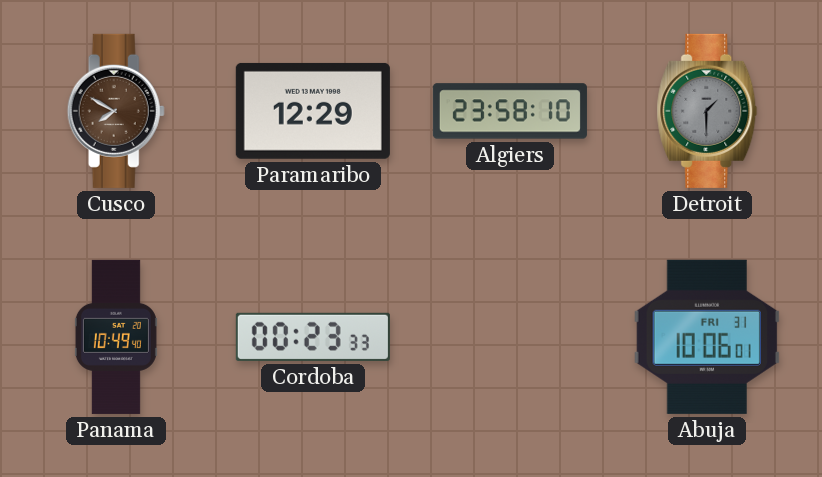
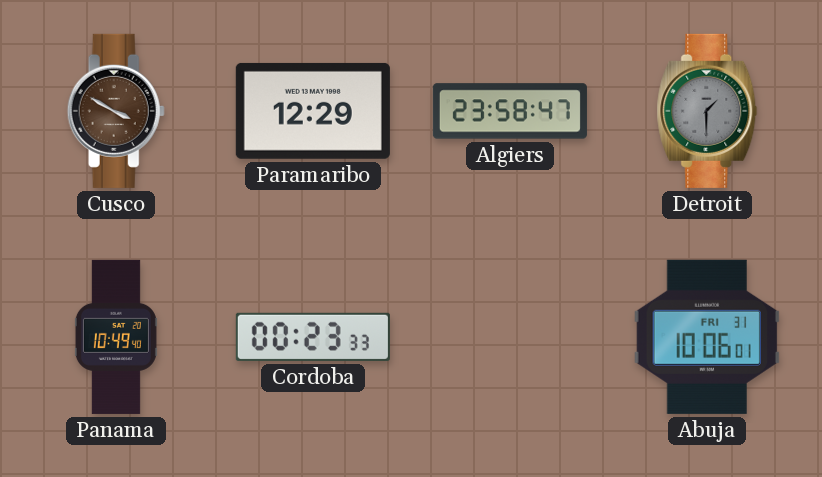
Cusco: 7:50 -> 3:50
Algiers: 23:58:10 -> 23:58:47
